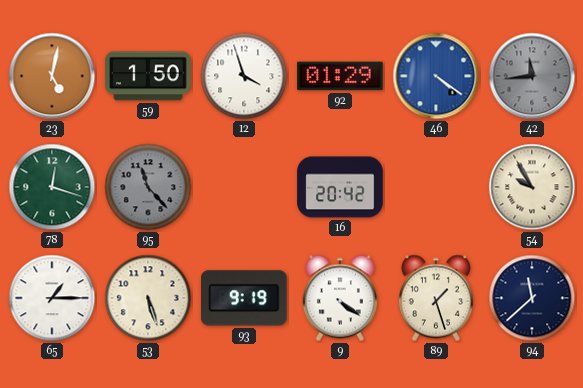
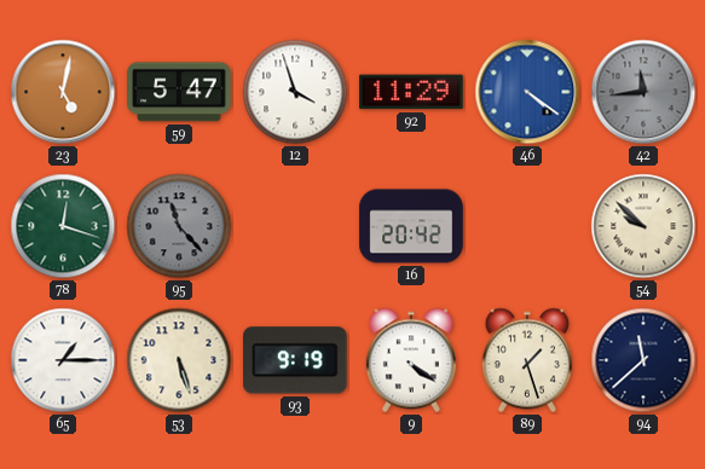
59: 1:50 -> 5:47
92: 01:29 -> 11:29
54: 9:55 -> 9:52
